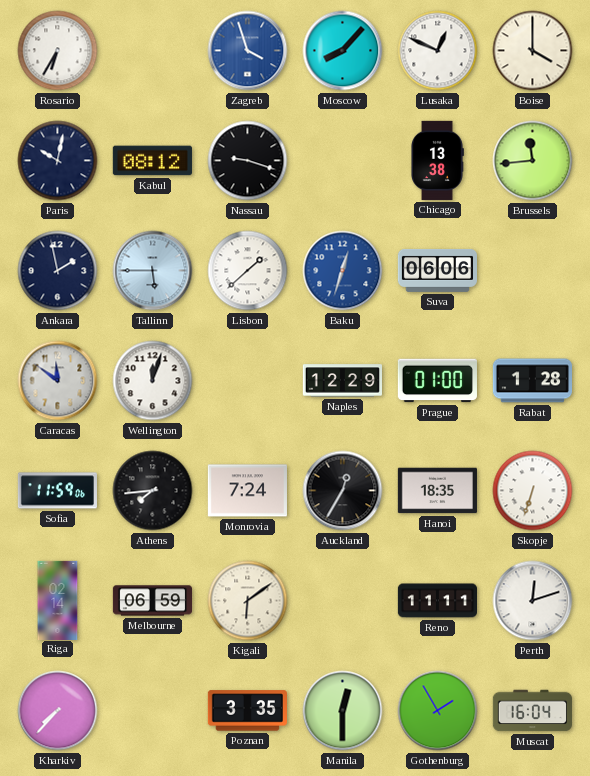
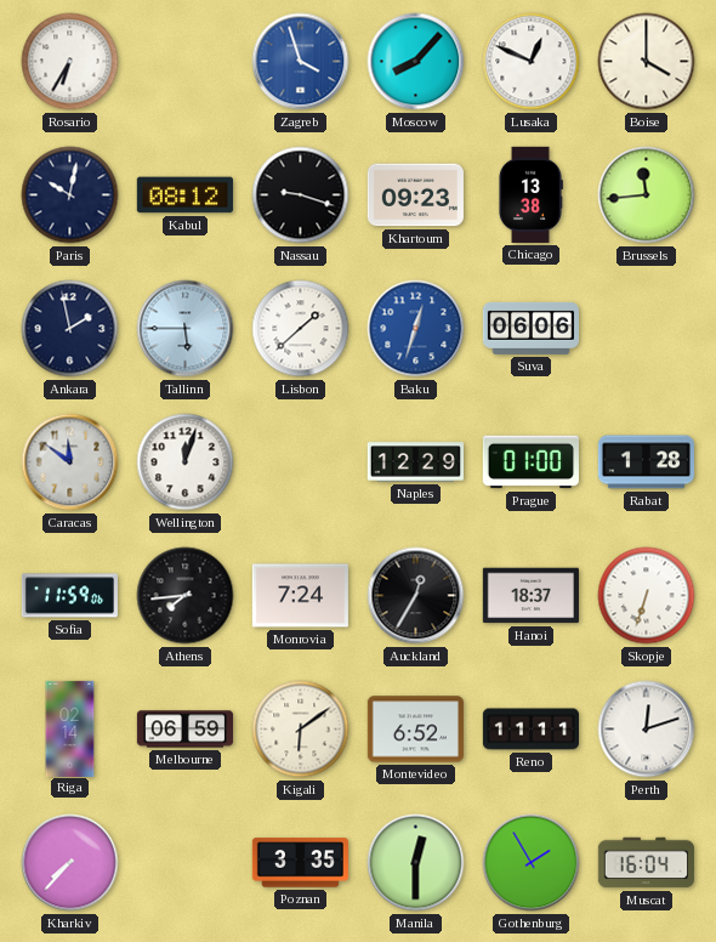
Khartoum: none -> 09:23
Hanoi: 18:35 -> 18:37
Montevideo: none -> 6:52
